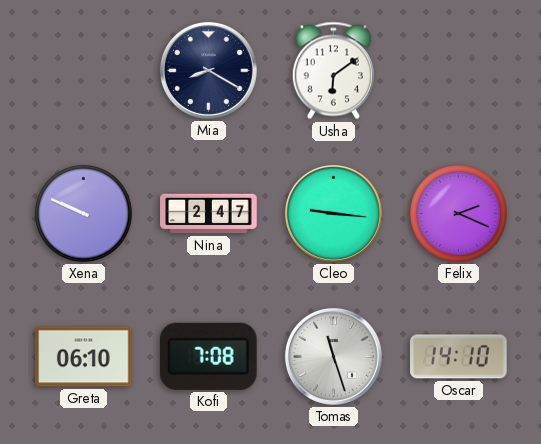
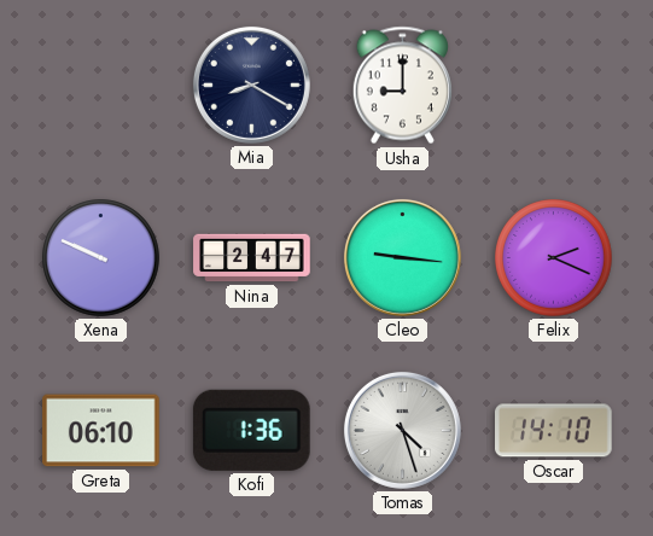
Usha: 6:09 -> 9:00
Kofi: 7:08 -> 1:36
Tomas: 11:27 -> 4:27
